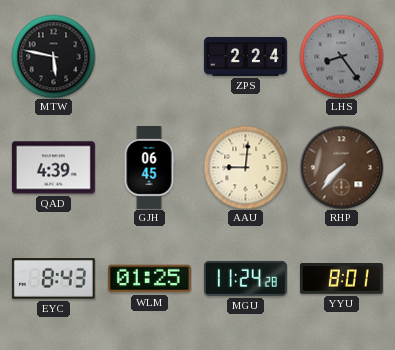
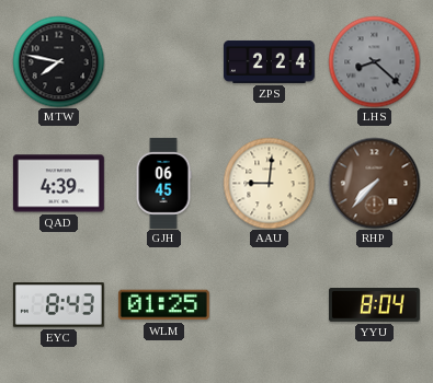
MTW: 5:47 -> 7:47
LHS: 8:24 -> 8:22
MGU: 11:24 -> none
YYU: 8:01 -> 8:04
